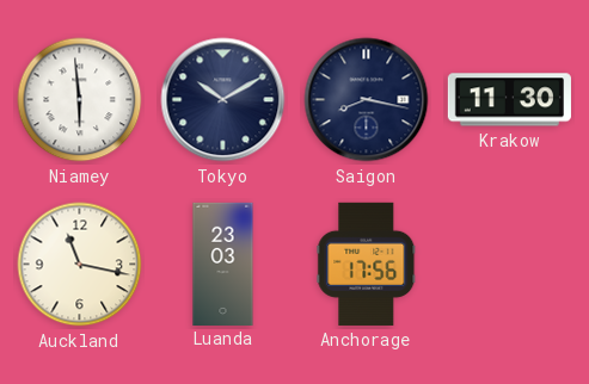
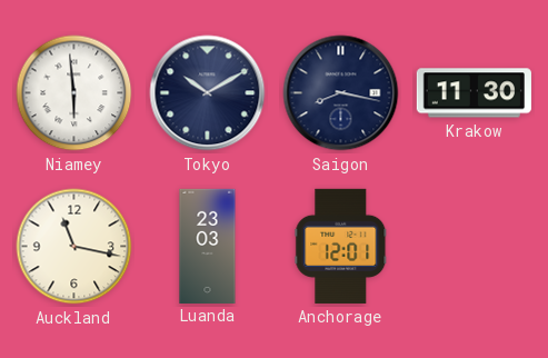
Anchorage: 17:56 -> 12:01
